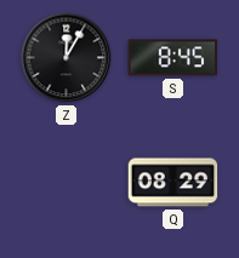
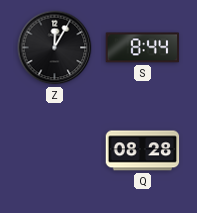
S: 8:45 -> 8:44
Q: 08:29 -> 08:28
